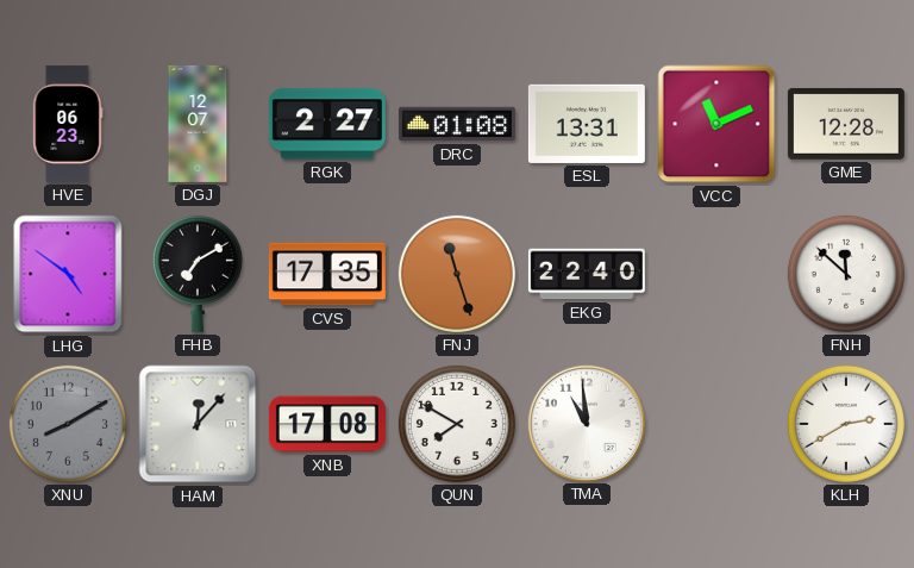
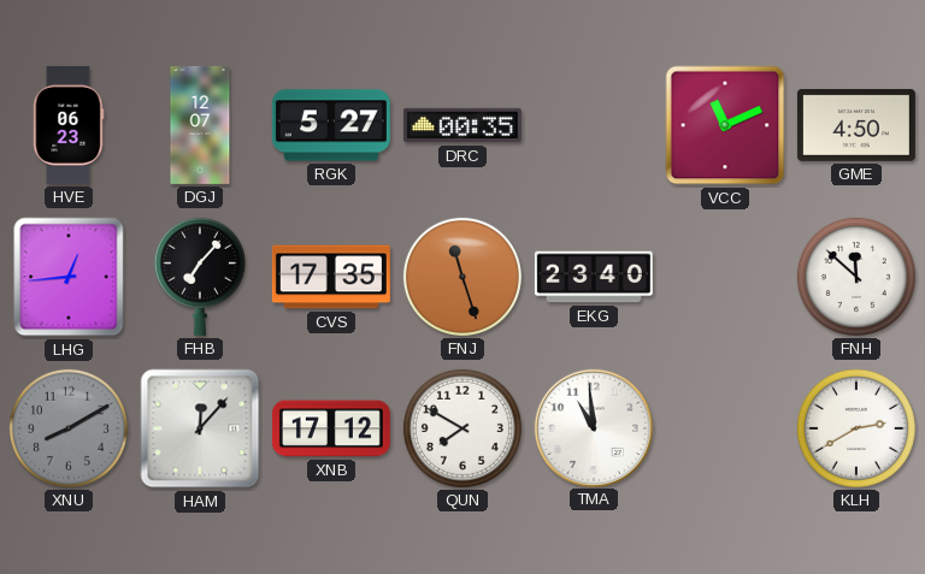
RGK: 2:27 -> 5:27
DRC: 01:08 -> 00:35
ESL: 13:31 -> none
GME: 12:28 -> 4:50
LHG: 4:51 -> 12:44
FHB: 7:10 -> 7:07
EKG: 22:40 -> 23:40
XNB: 17:08 -> 17:12
